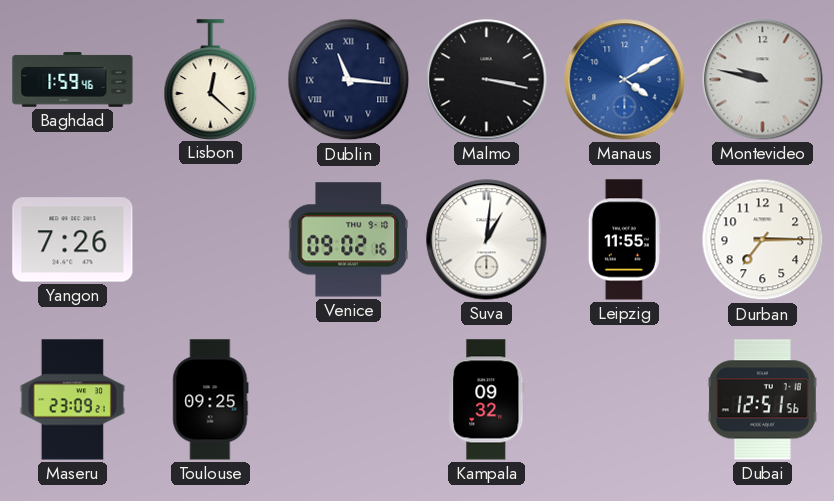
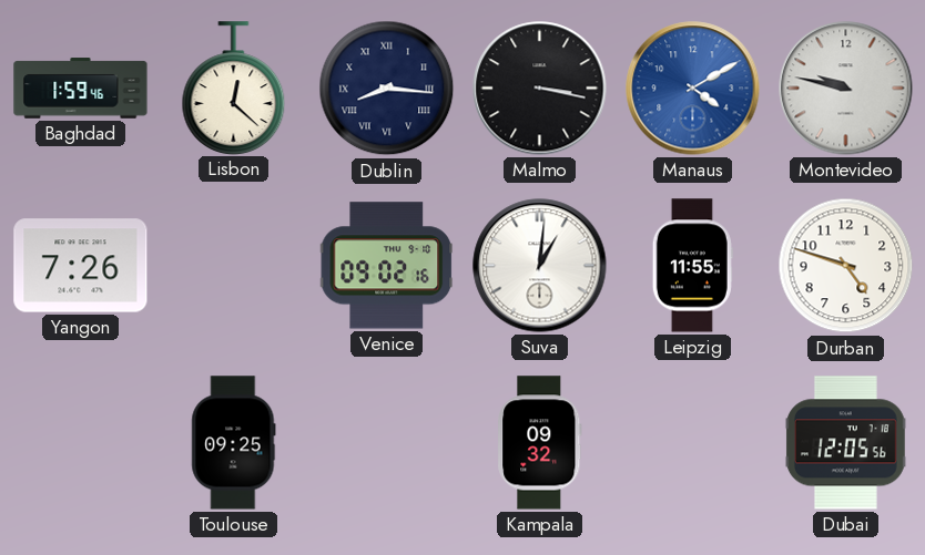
Dublin: 11:16 -> 8:16
Durban: 7:15 -> 4:48
Maseru: 23:09 -> none
Dubai: 12:51 -> 12:05
